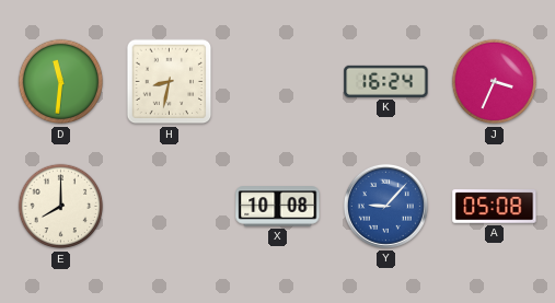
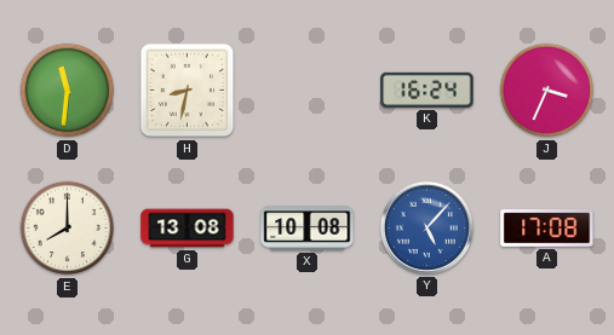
G: none -> 13:08
Y: 9:07 -> 5:07
A: 05:08 -> 17:08
